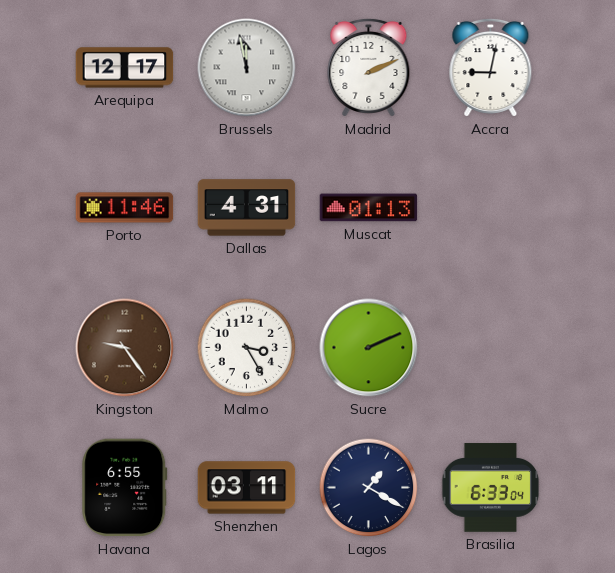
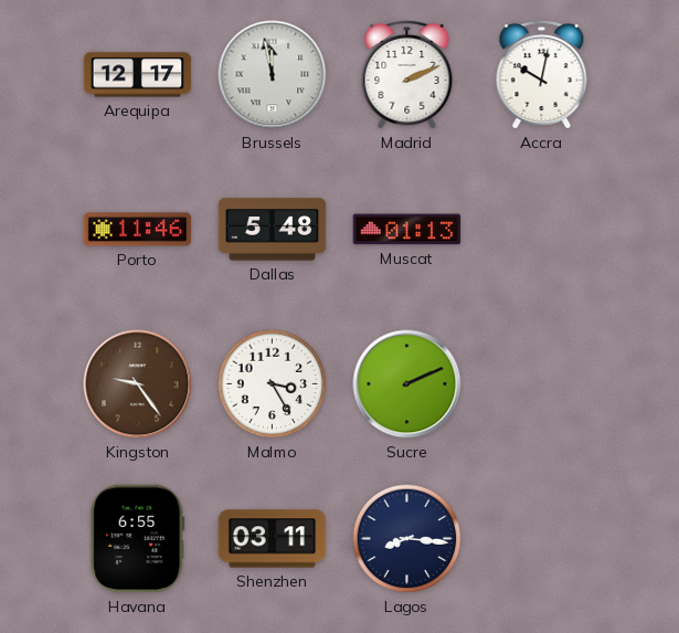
Accra: 9:02 -> 10:02
Dallas: 4:31 -> 5:48
Lagos: 1:20 -> 8:16
Brasilia: 6:33 -> none
